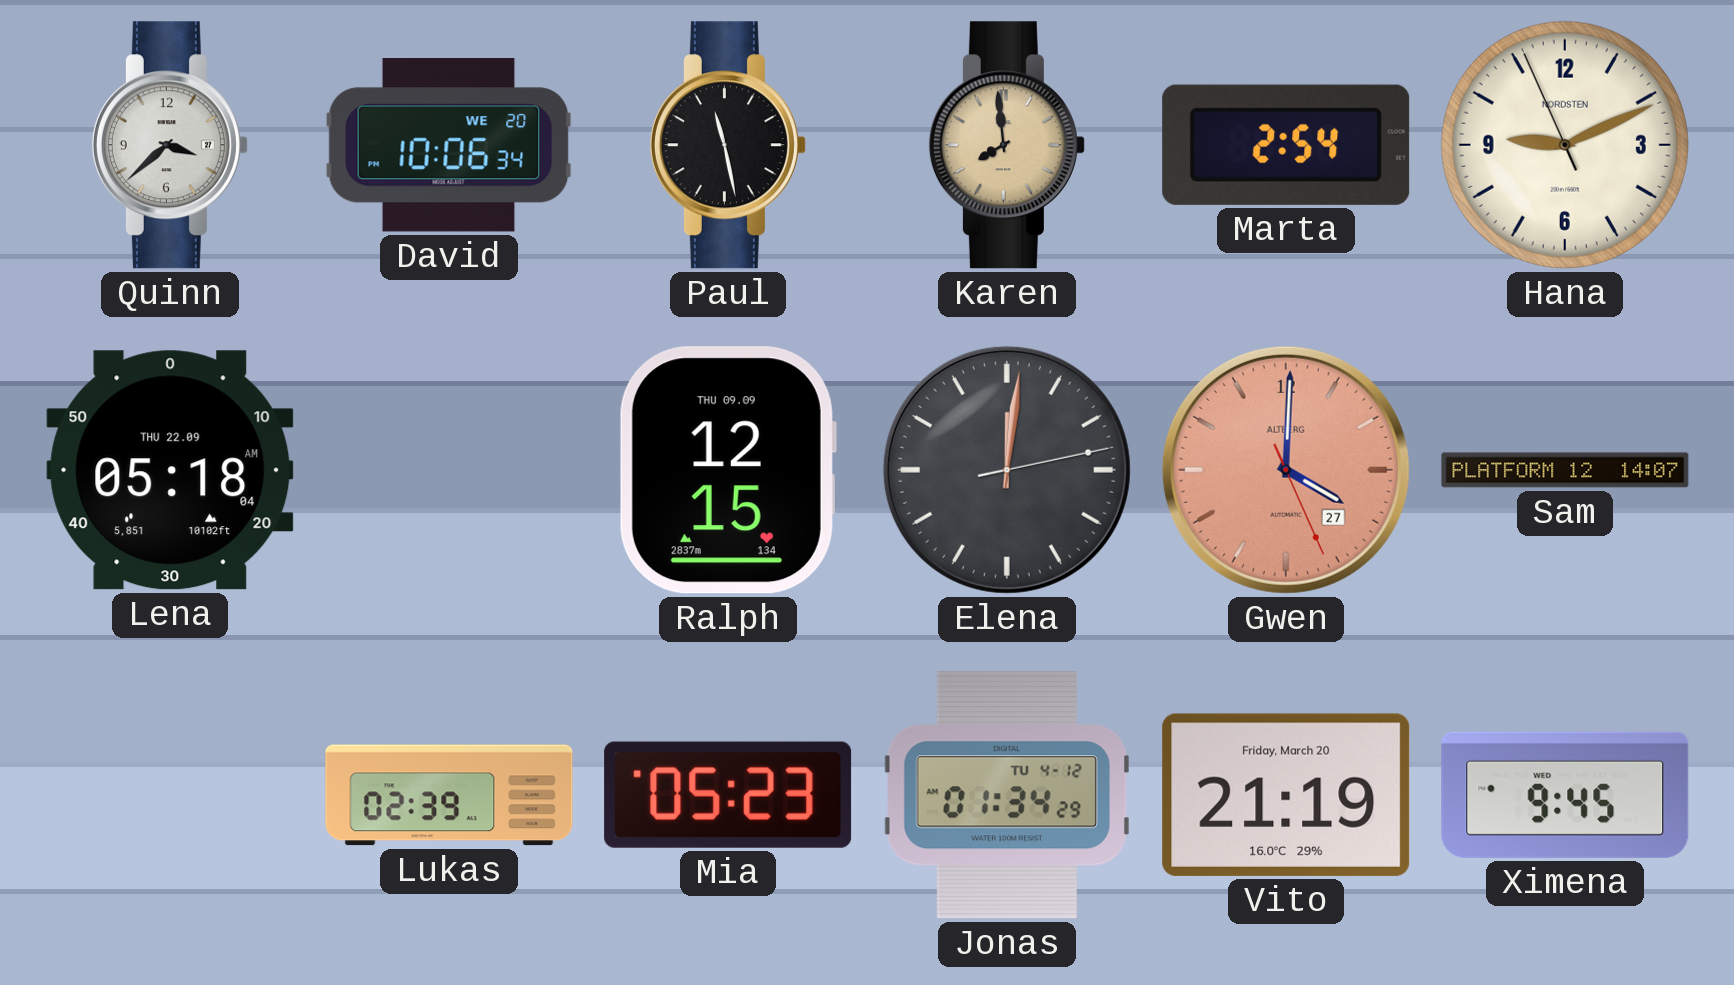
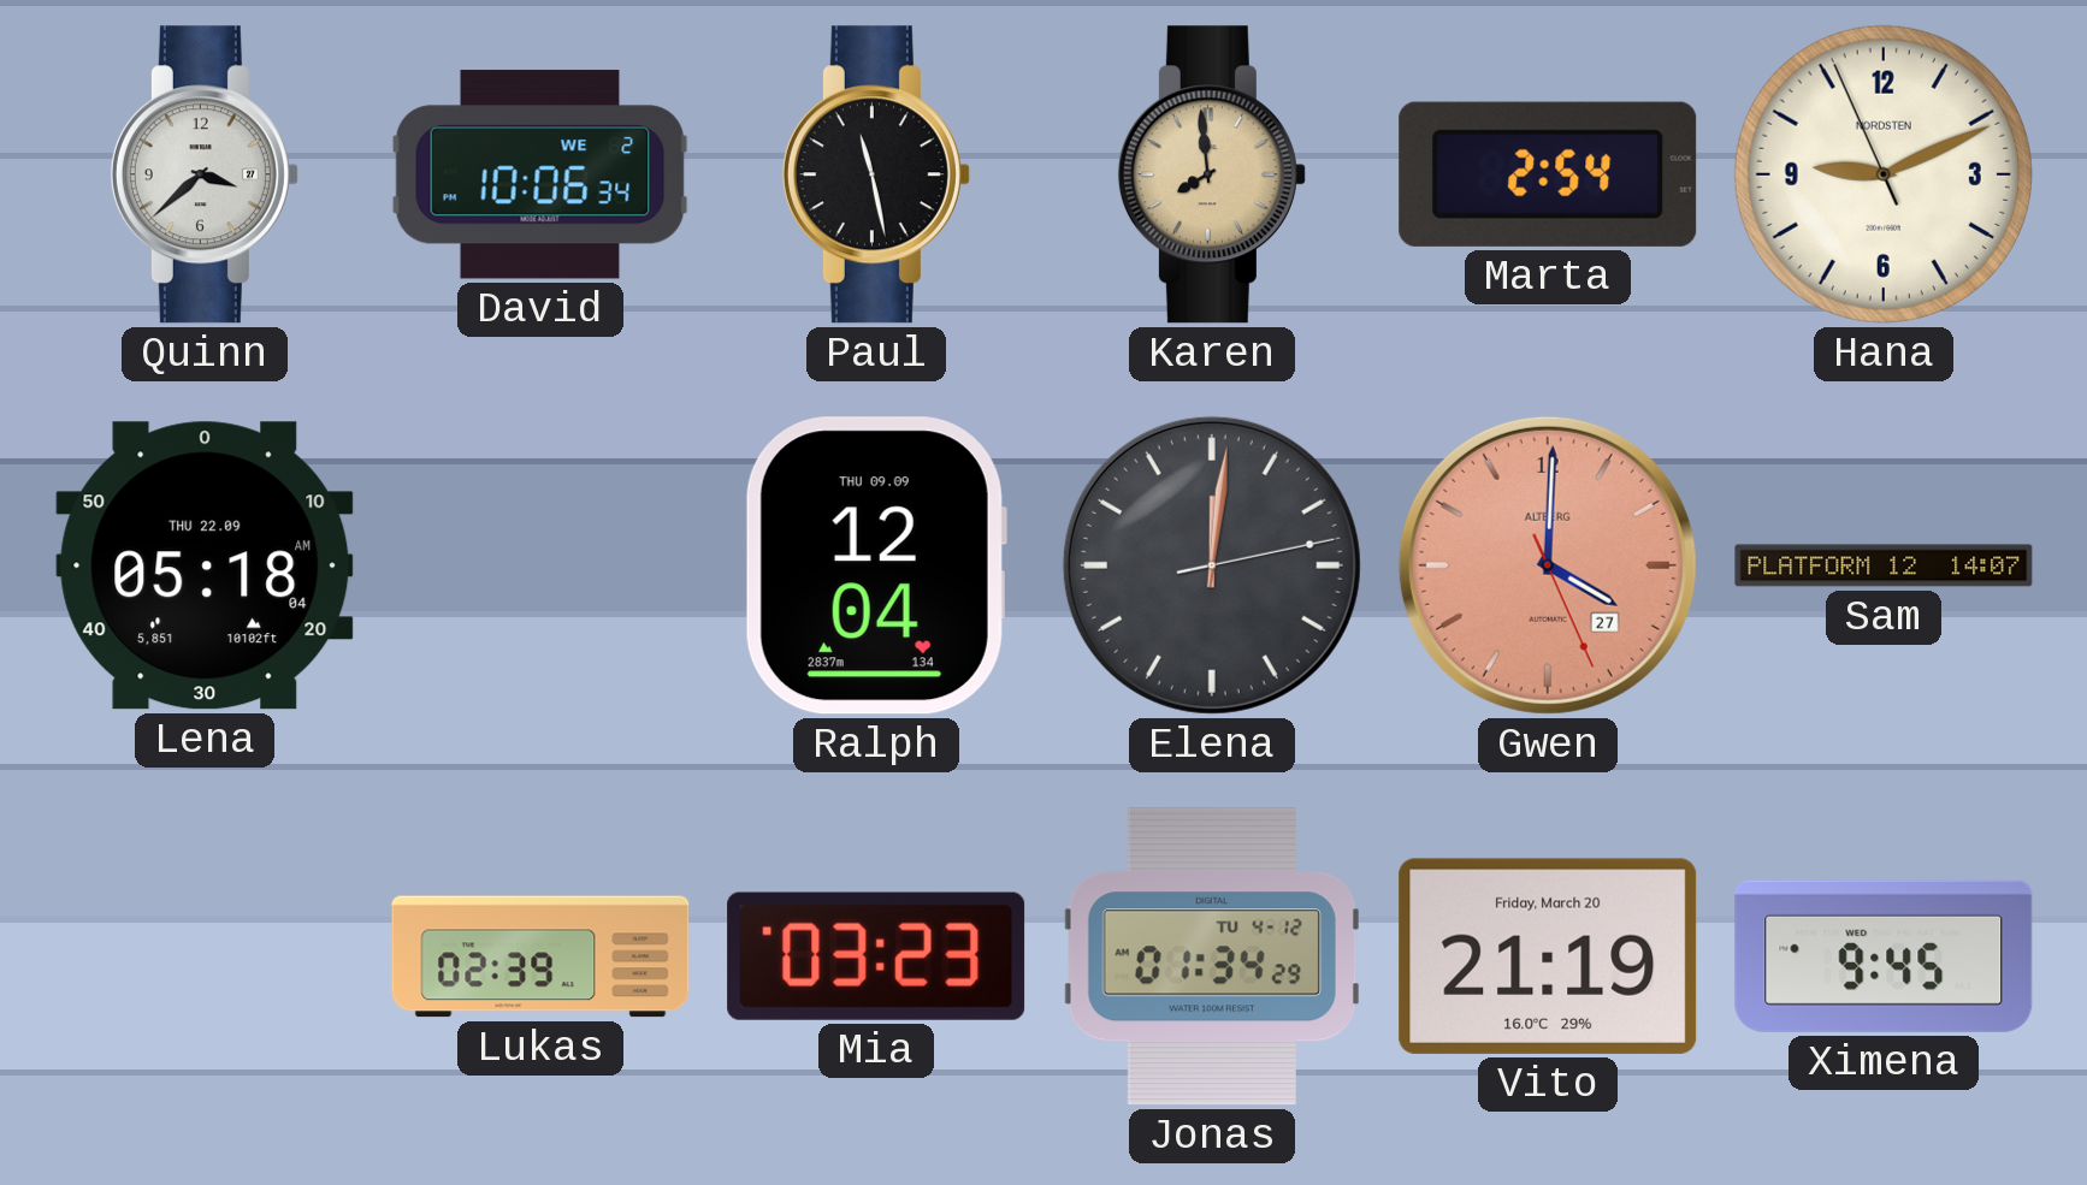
David date: WE 20 -> WE 2
Ralph: 12:15 -> 12:04
Mia: 05:23 -> 03:23
